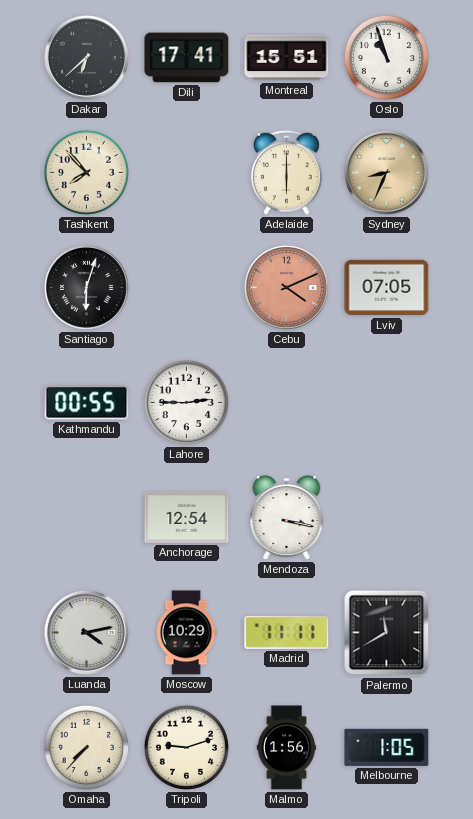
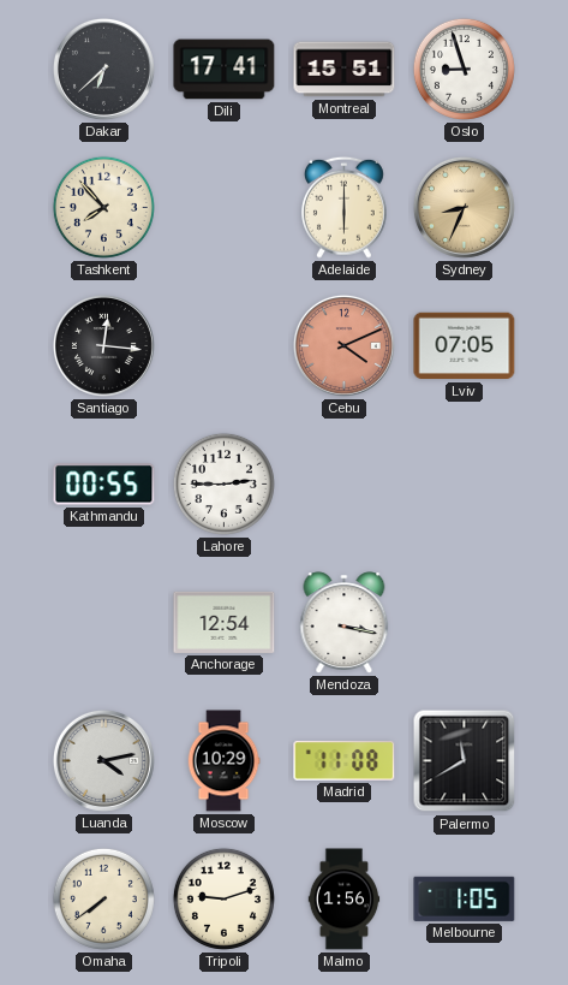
Oslo: 10:57 -> 8:57
Santiago: 6:03 -> 12:16
Madrid: 11:11 -> 11:08
Omaha: 7:37 -> 7:39
